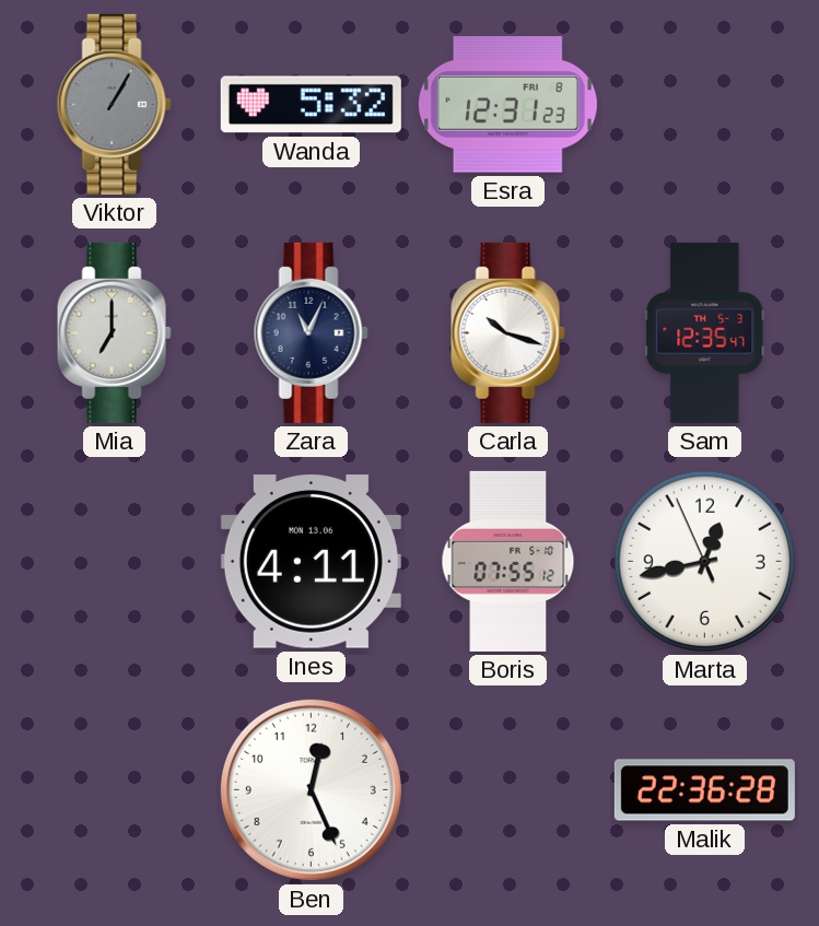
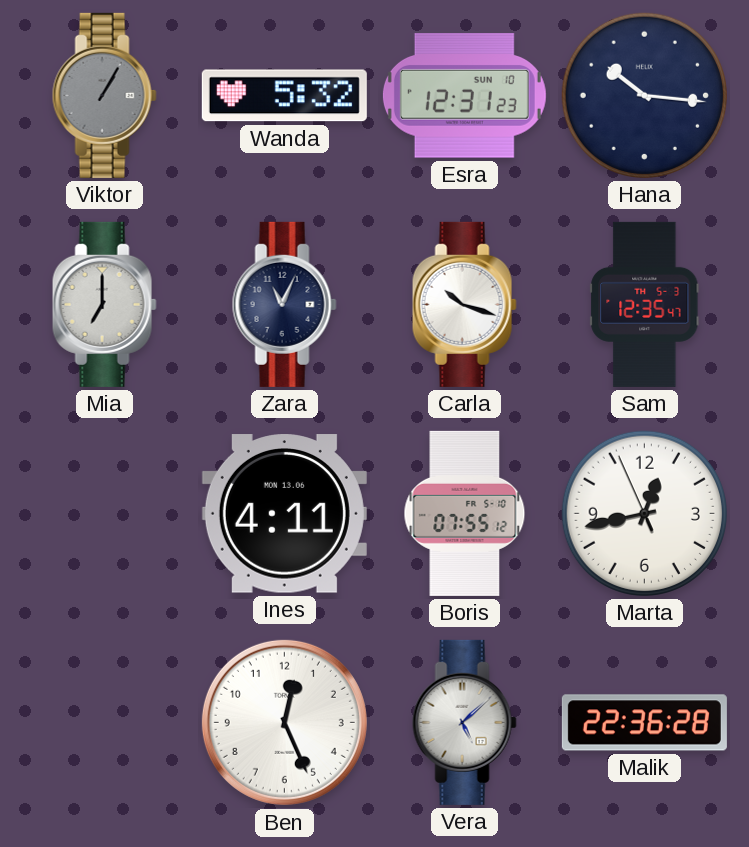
Esra date: FRI 8 -> SUN 10
Hana: none -> 10:16
Vera: none -> 5:08
